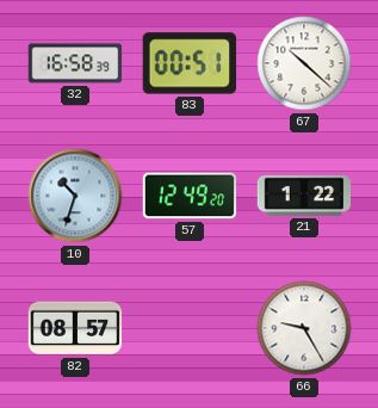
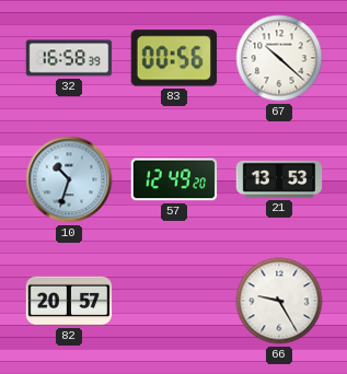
83: 00:51 -> 00:56
21: 1:22 -> 13:53
82: 08:57 -> 20:57
